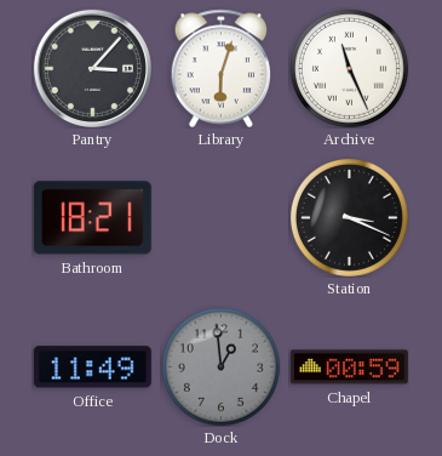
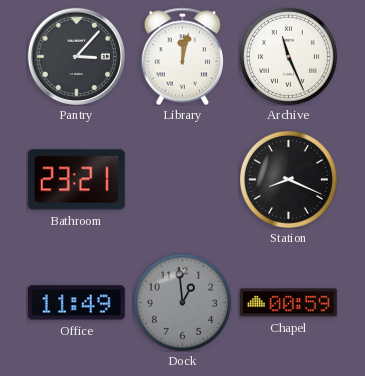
Library: 6:03 -> 12:02
Bathroom: 18:21 -> 23:21
Station: 3:19 -> 8:19
